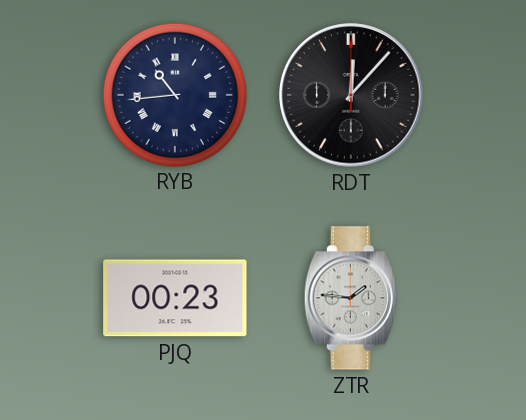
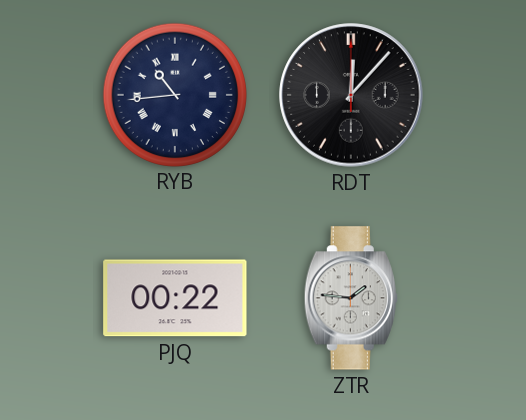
PJQ: 00:23 -> 00:22
